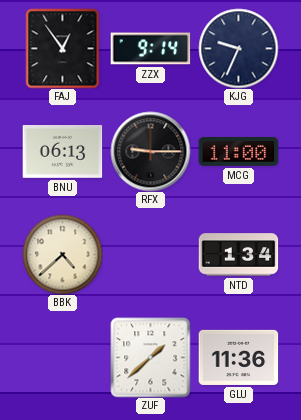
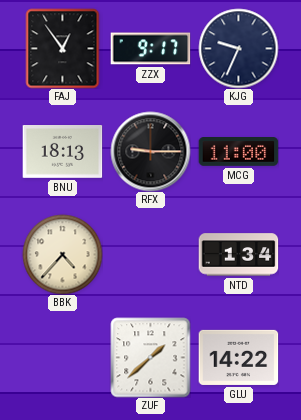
ZZX: 9:14 -> 9:17
BNU: 06:13 -> 18:13
BBK: 4:38 -> 4:37
GLU: 11:36 -> 14:22
